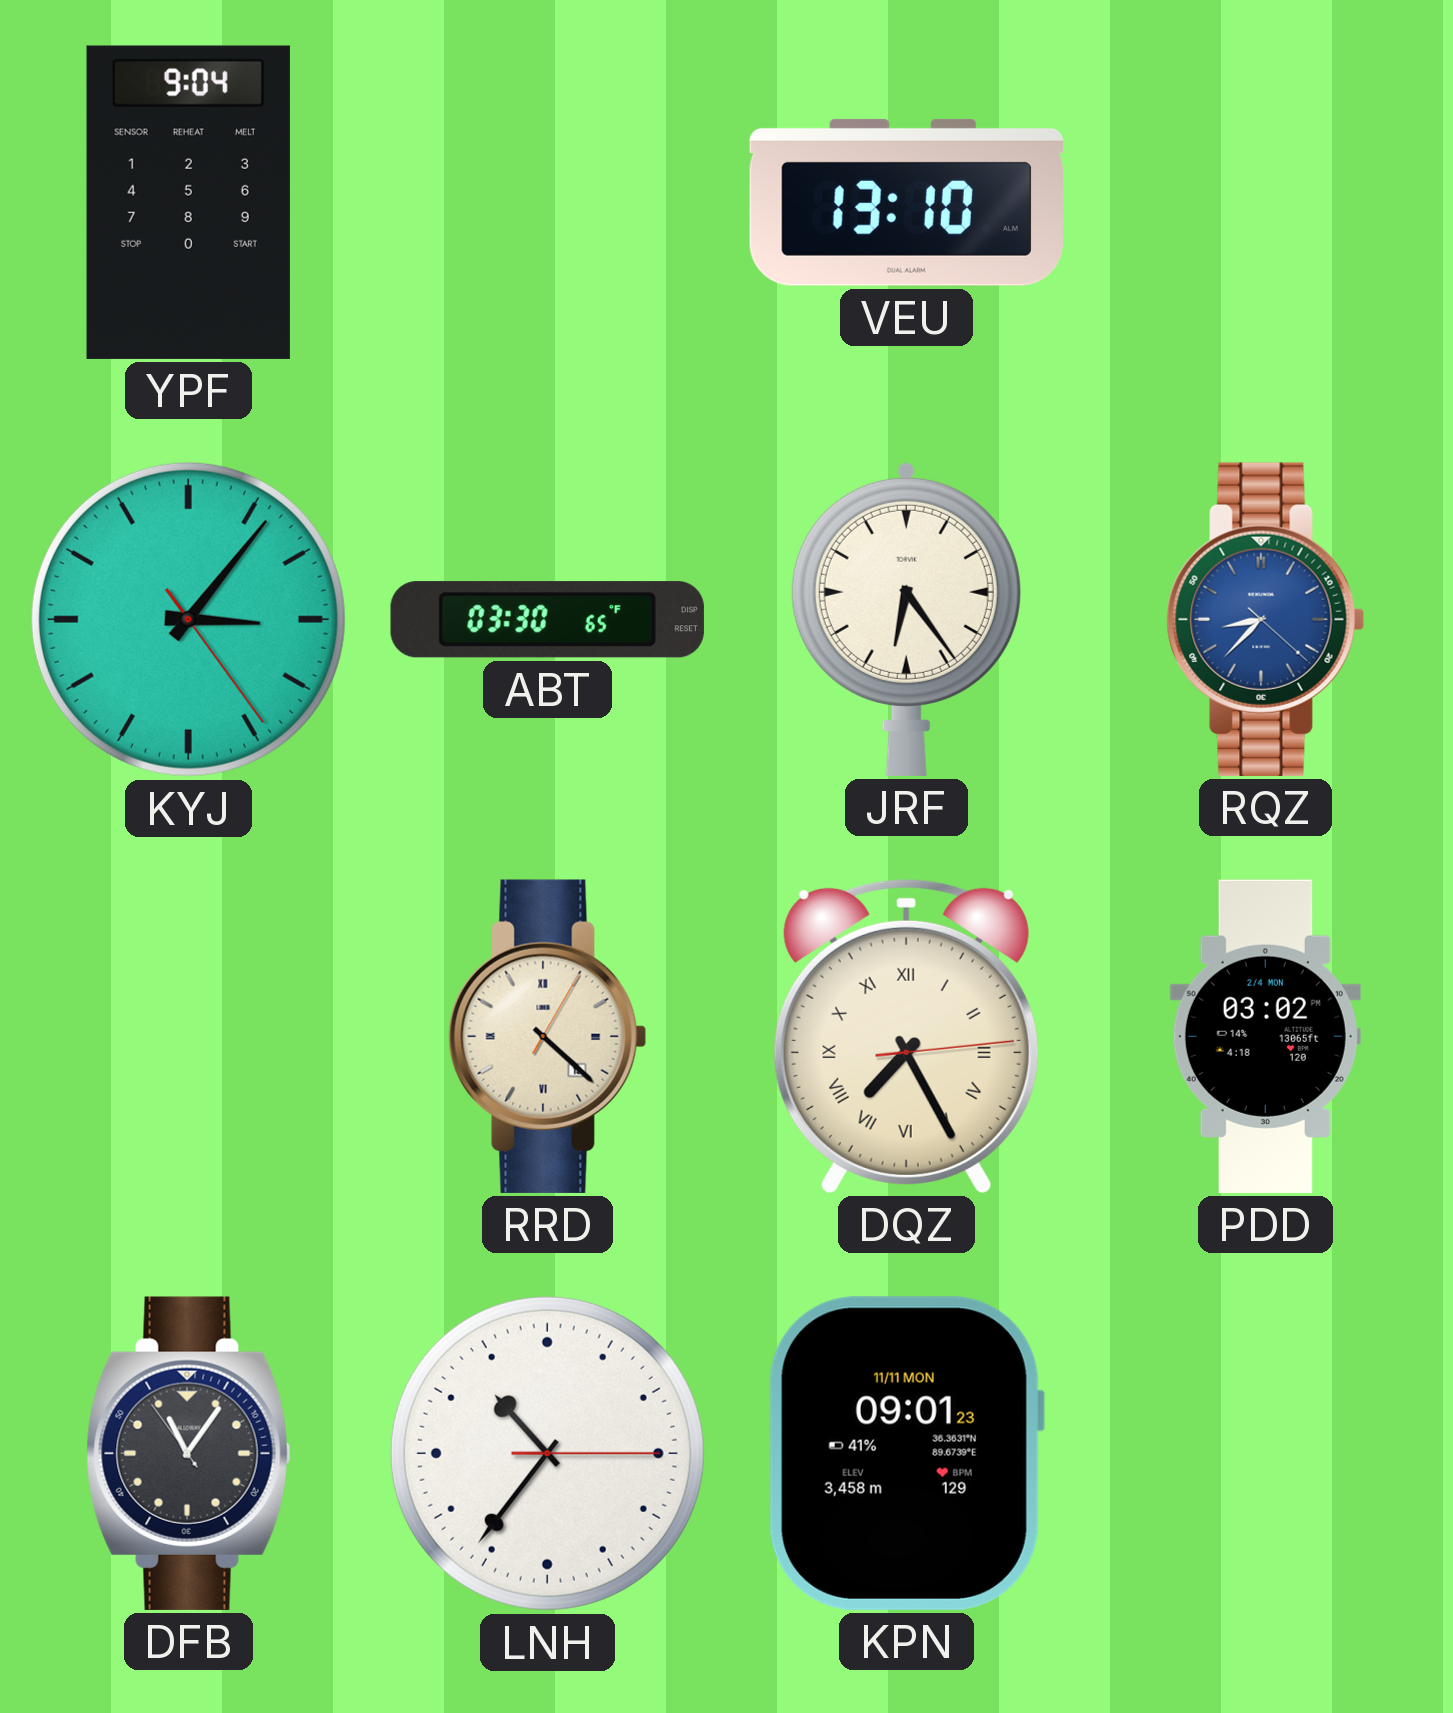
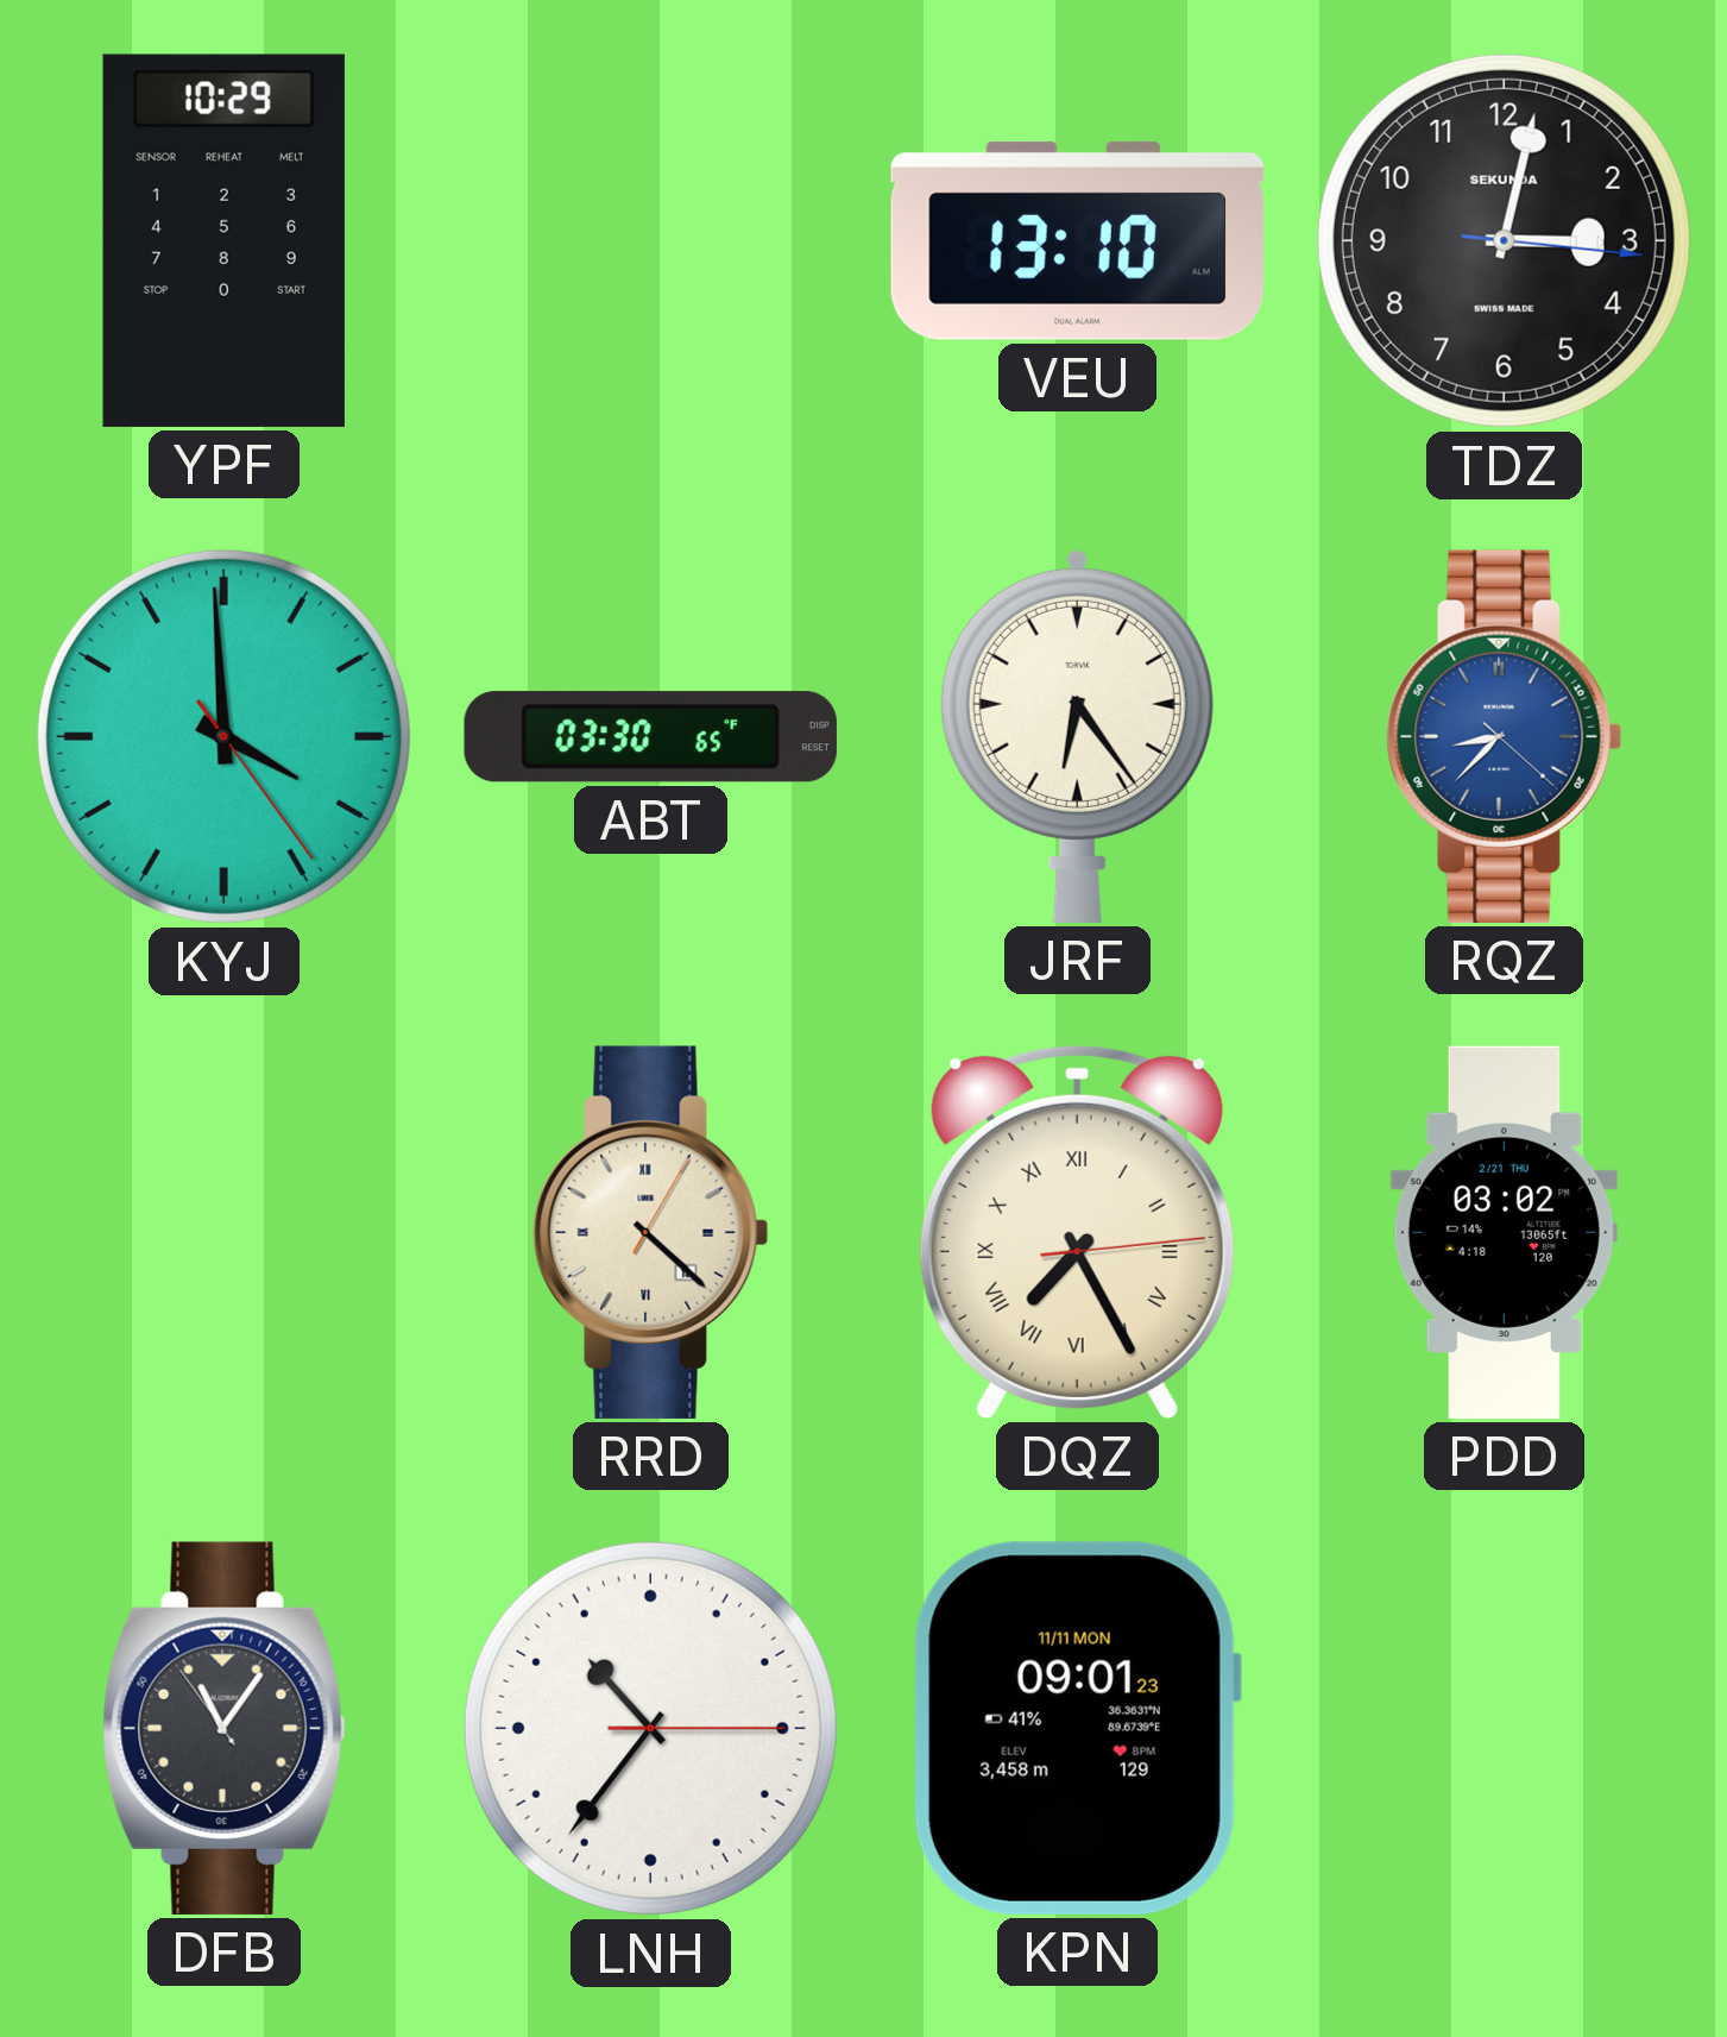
YPF: 9:04 -> 10:29
TDZ: none -> 3:02
KYJ: 3:06 -> 3:59
PDD date: 2/4 MON -> 2/21 THU
